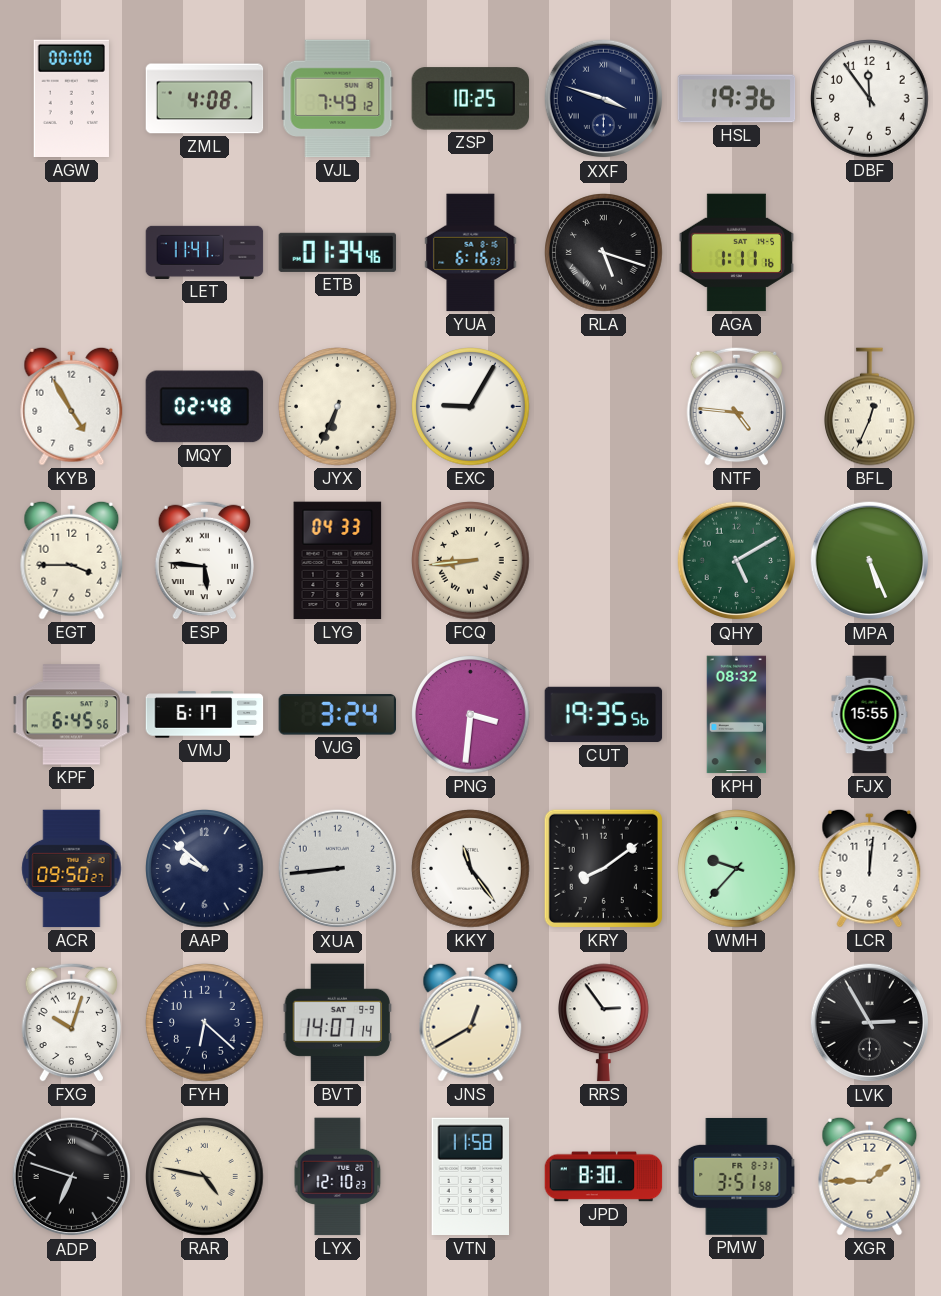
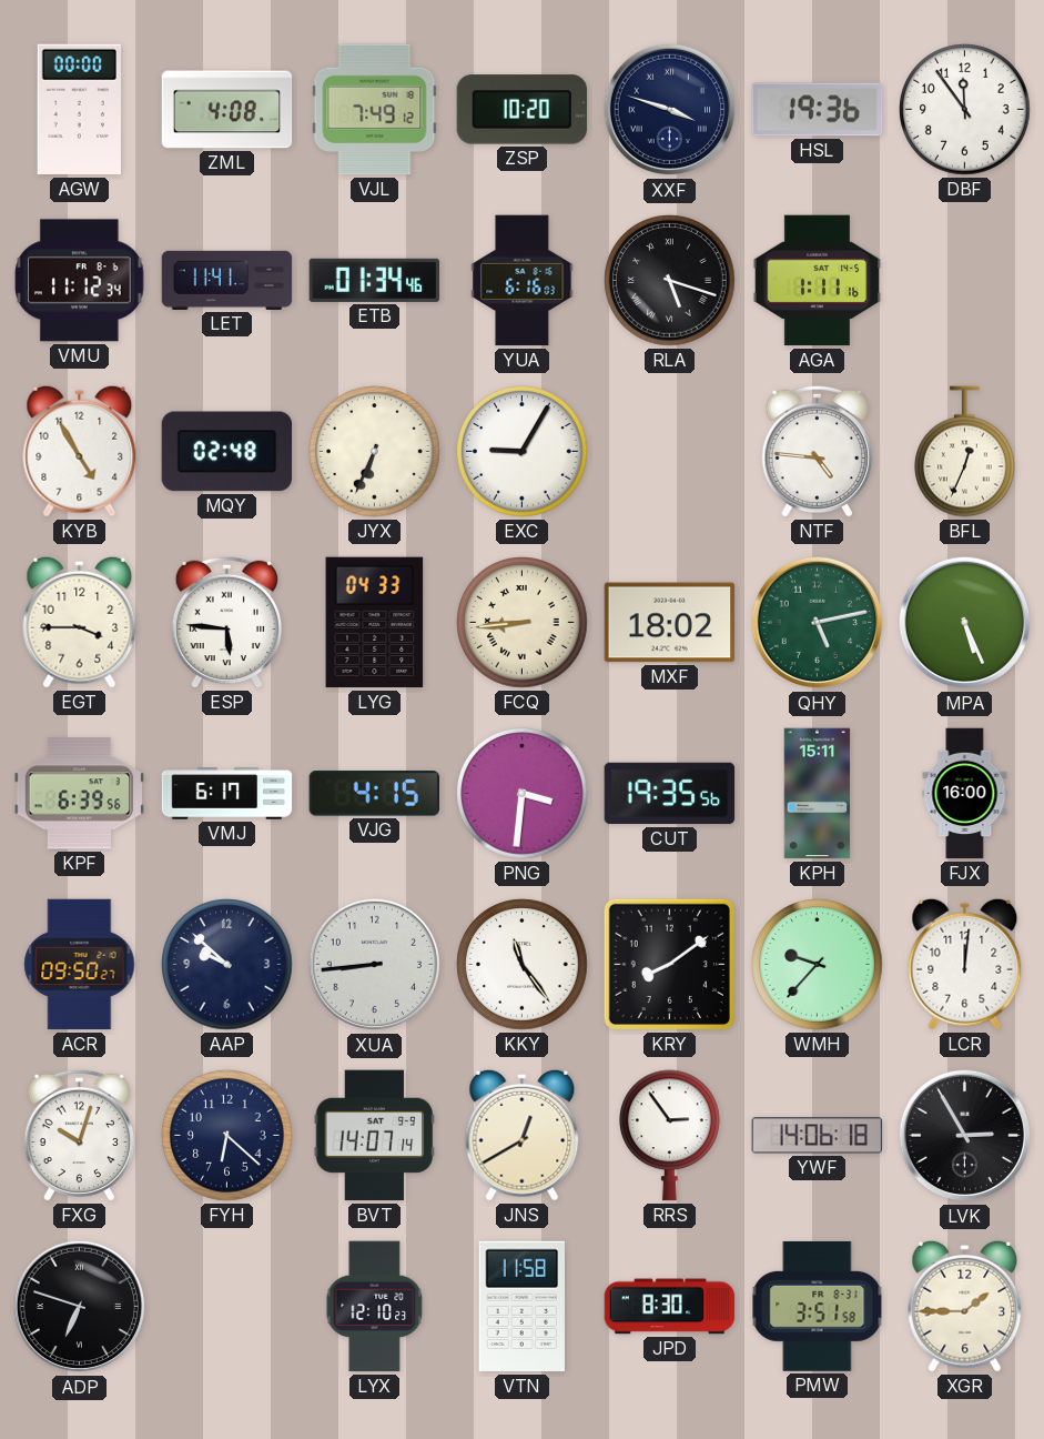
ZSP: 10:25 -> 10:20
VMU: none -> 11:12
MXF: none -> 18:02
QHY: 5:10 -> 5:13
KPF: 6:45 -> 6:39
VJG: 3:24 -> 4:15
KPH: 08:32 -> 15:11
FJX: 15:55 -> 16:00
YWF: none -> 14:06
RAR: 4:47 -> none
